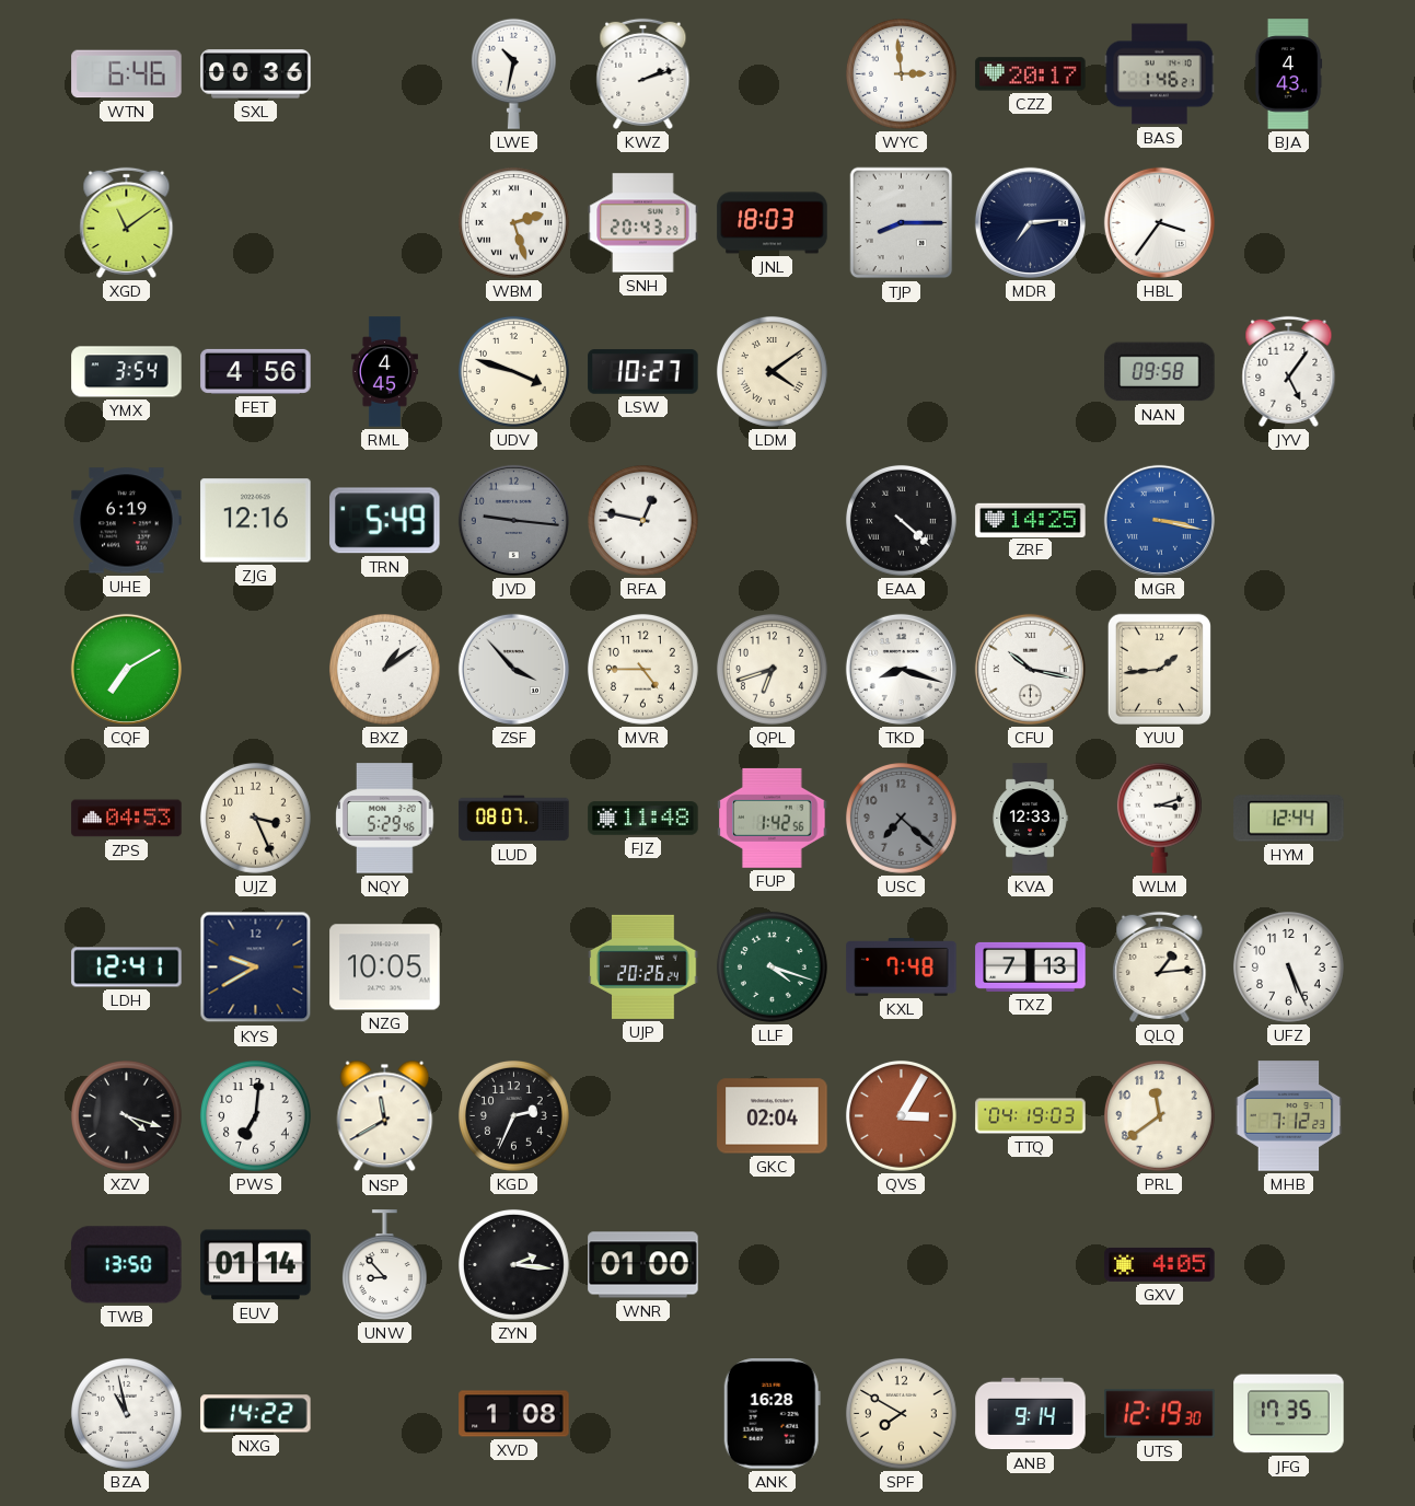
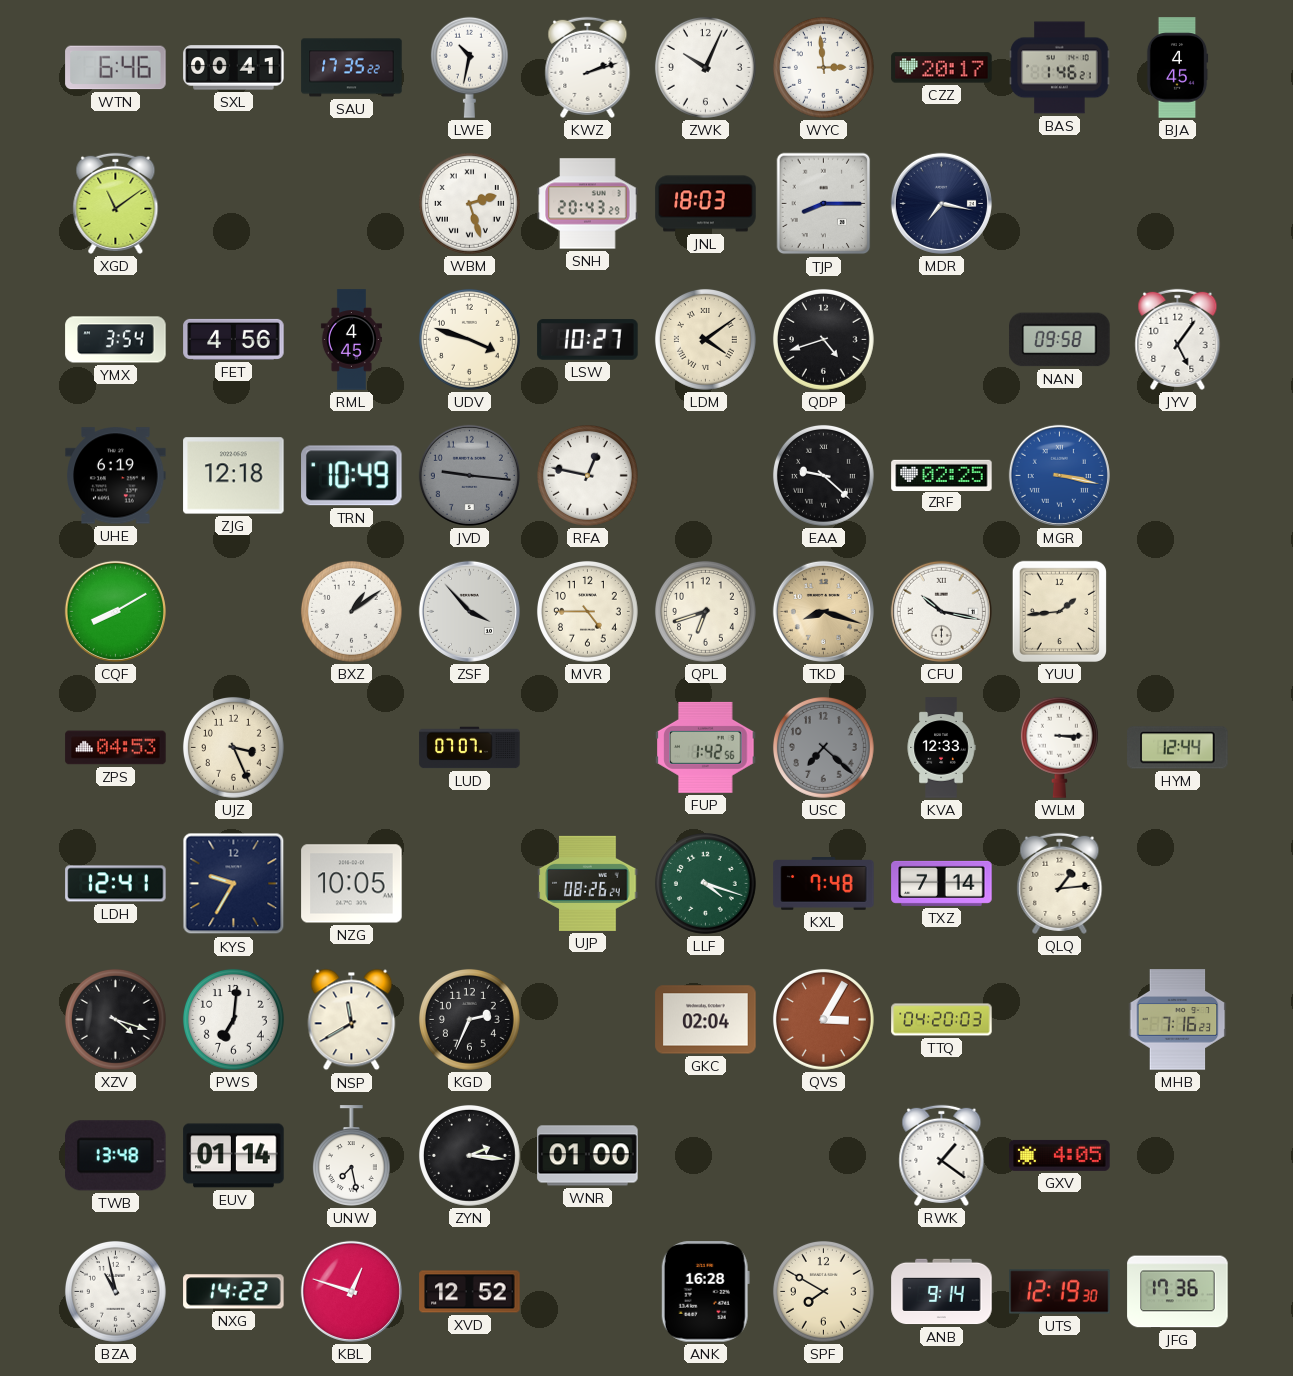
SXL: 00:36 -> 00:41
SAU: none -> 17:35
ZWK: none -> 10:04
BJA: 4:43 -> 4:45
MDR: 7:14 -> 7:17
HBL: 3:36 -> none
QDP: none -> 4:42
ZJG: 12:16 -> 12:18
TRN: 5:49 -> 10:49
EAA: 4:22 -> 9:22
ZRF: 14:25 -> 02:25
CQF: 7:10 -> 8:10
TKD dial: white -> champagne
NQY: 5:29 -> none
LUD: 08:07 -> 07:07
FJZ: 11:48 -> none
WLM: 3:12 -> 3:15
KYS: 9:40 -> 9:35
UJP: 20:26 -> 08:26
TXZ: 7:13 -> 7:14
UFZ: 5:26 -> none
TTQ: 04:19 -> 04:20
PRL: 11:39 -> none
MHB: 7:12 -> 7:16
TWB: 13:50 -> 13:48
UNW: 8:53 -> 7:28
RWK: none -> 1:21
KBL: none -> 12:48
XVD: 1:08 -> 12:52
JFG: 17:35 -> 17:36
